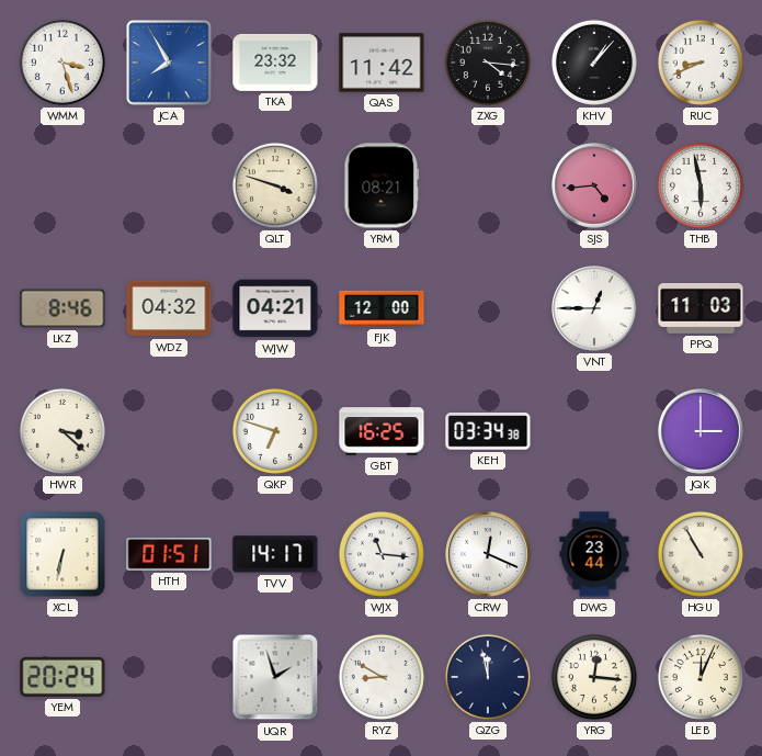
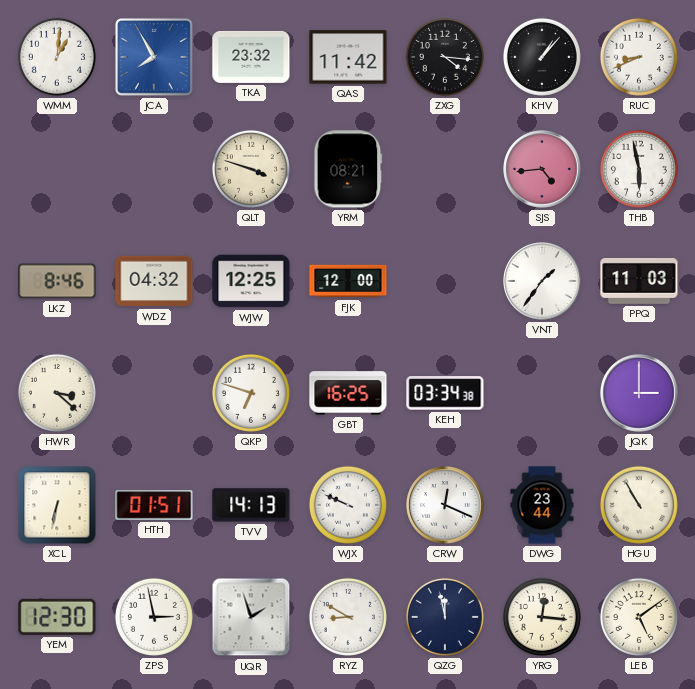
WMM: 3:27 -> 1:01
WJW: 04:21 -> 12:25
VNT: 12:45 -> 1:36
TVV: 14:17 -> 14:13
WJX: 11:16 -> 9:49
YEM: 20:24 -> 12:30
ZPS: none -> 2:58
LEB: 12:04 -> 5:09
